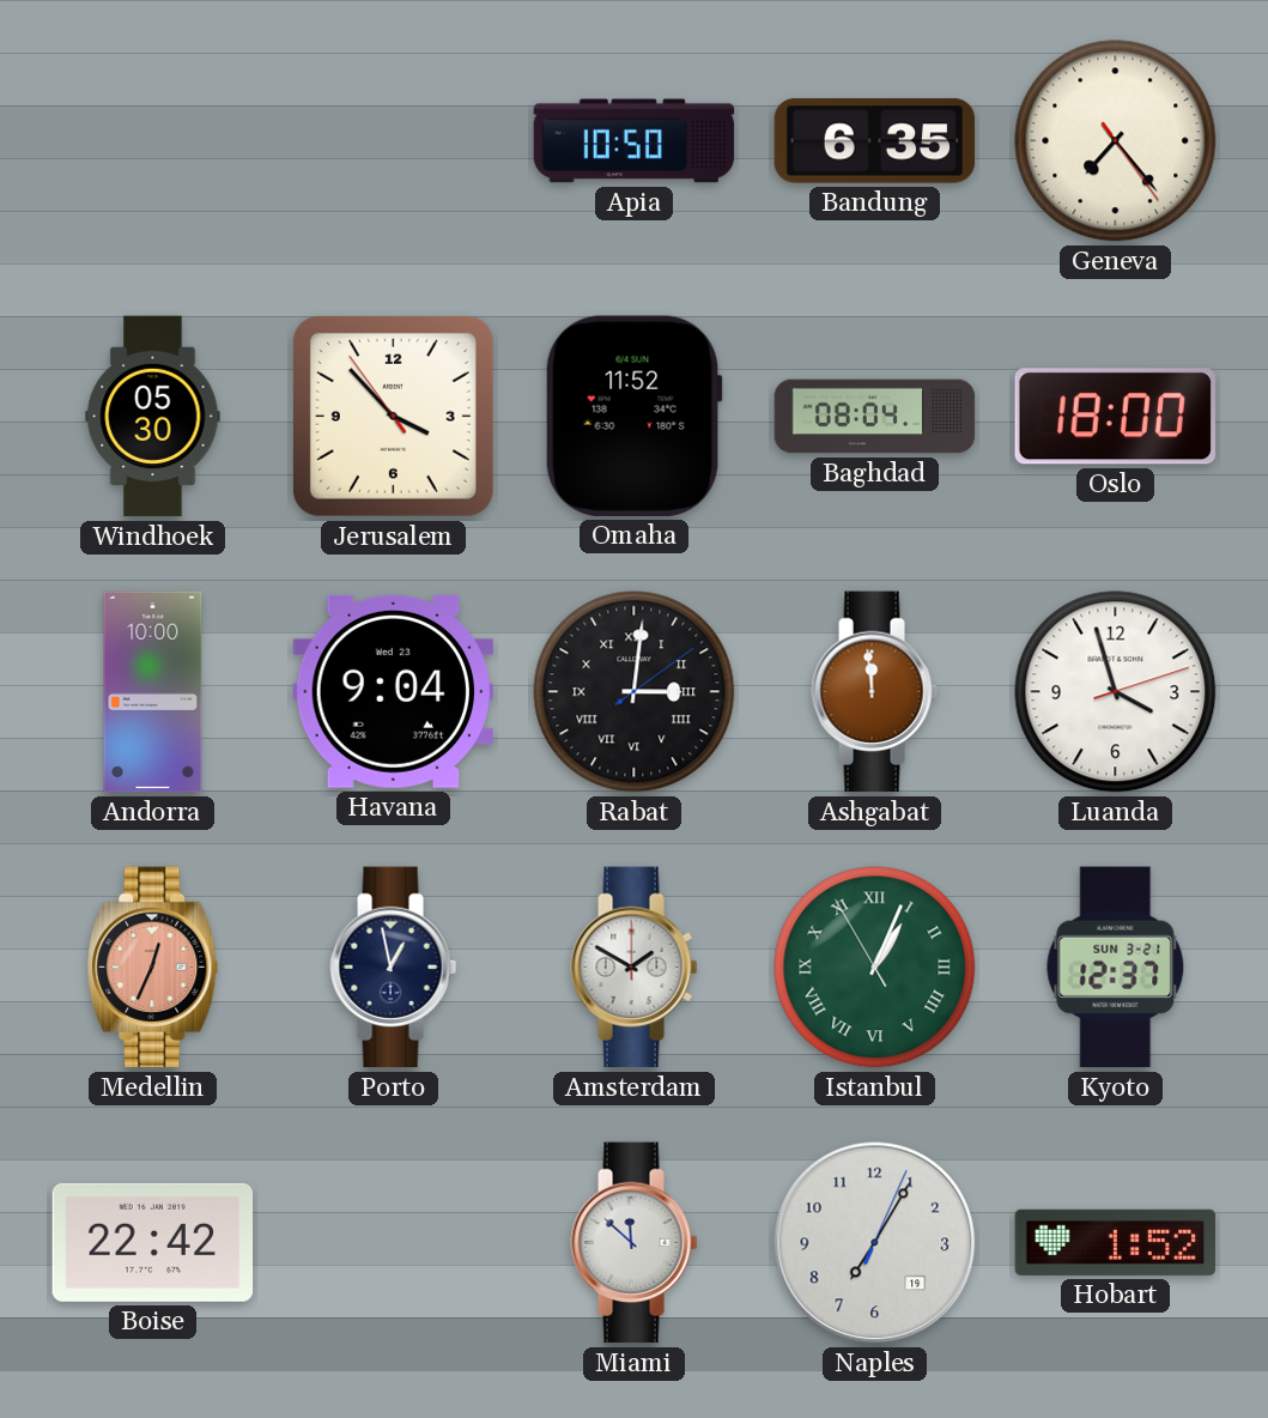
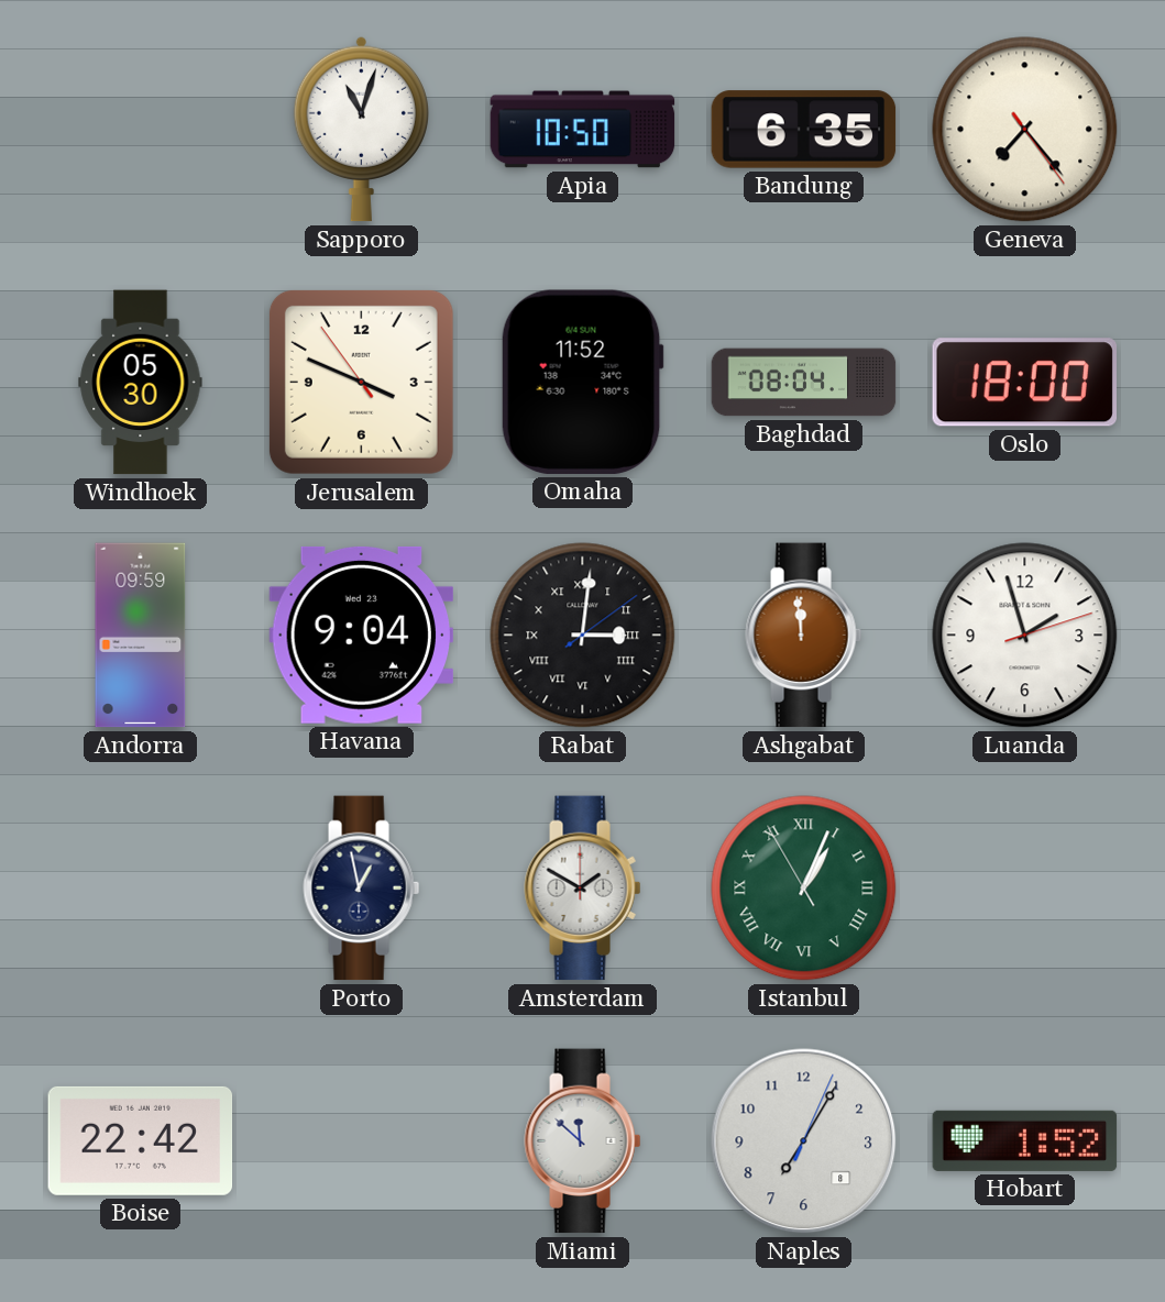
Sapporo: none -> 11:03
Jerusalem: 3:52 -> 3:48
Andorra: 10:00 -> 09:59
Luanda: 3:57 -> 1:57
Medellin: 12:34 -> none
Kyoto: 12:37 -> none
Naples date: 19 -> 8
